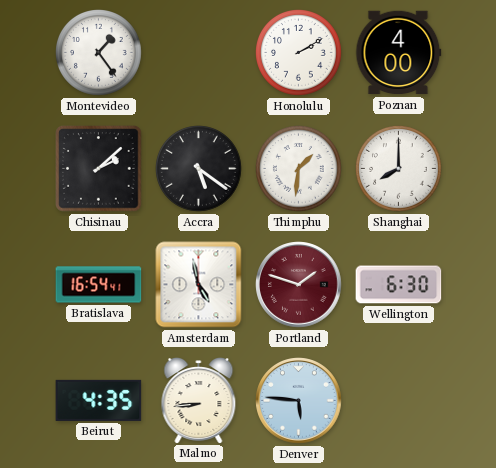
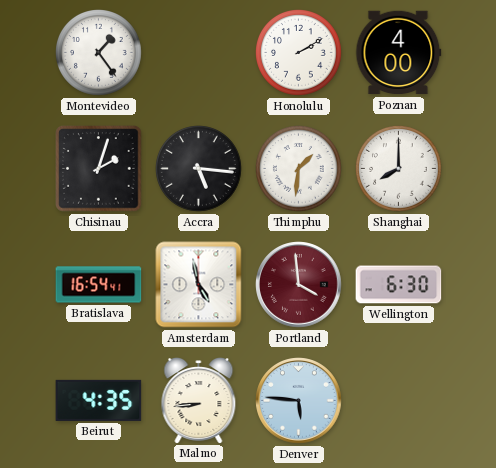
Chisinau: 2:08 -> 2:03
Accra: 5:21 -> 5:16
Portland: 1:48 -> 3:59
